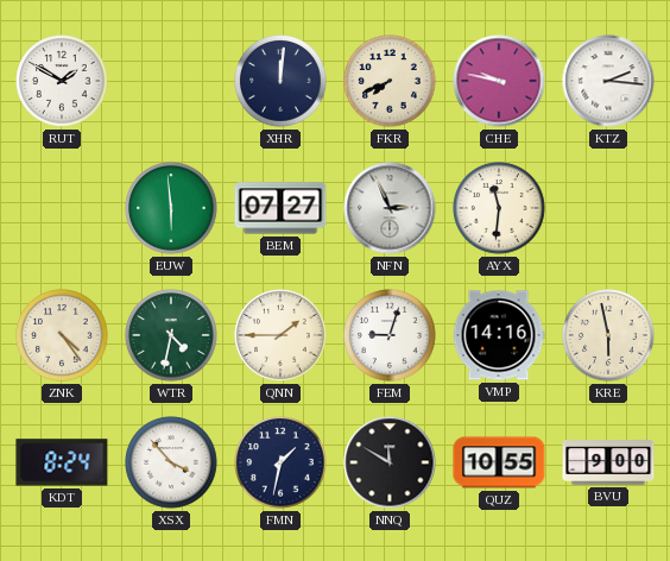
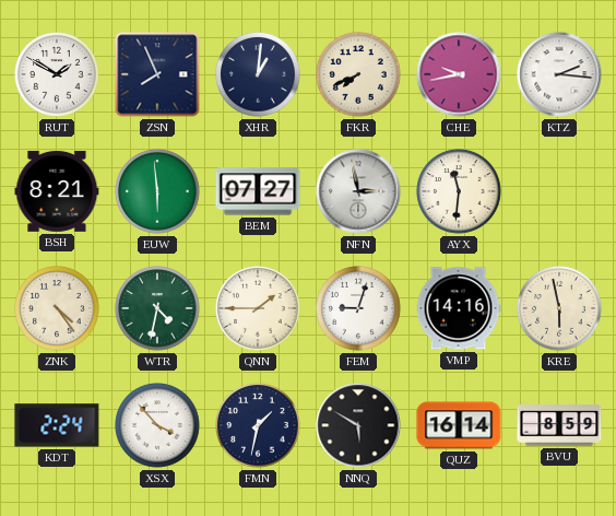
ZSN: none -> 7:56
XHR: 12:01 -> 1:01
CHE: 9:47 -> 9:43
BSH: none -> 8:21
NFN: 2:56 -> 2:58
KDT: 8:24 -> 2:24
NNQ: 11:50 -> 5:50
QUZ: 10:55 -> 16:14
BVU: 9:00 -> 8:59
